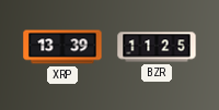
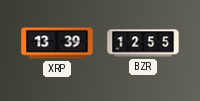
BZR: 11:25 -> 12:55
